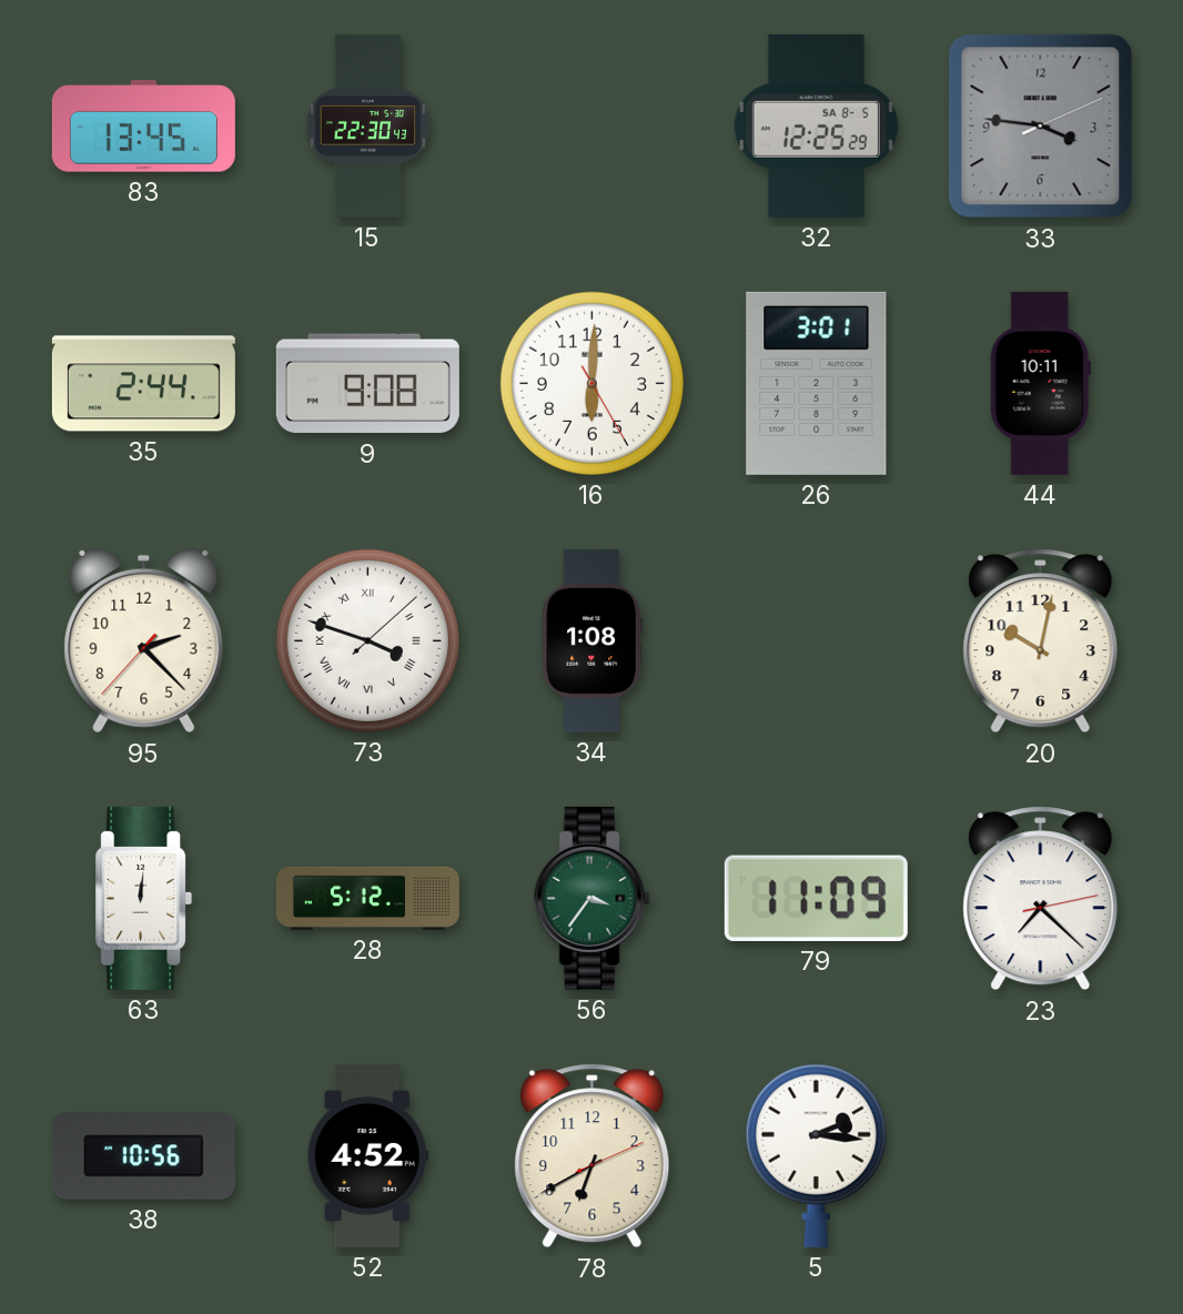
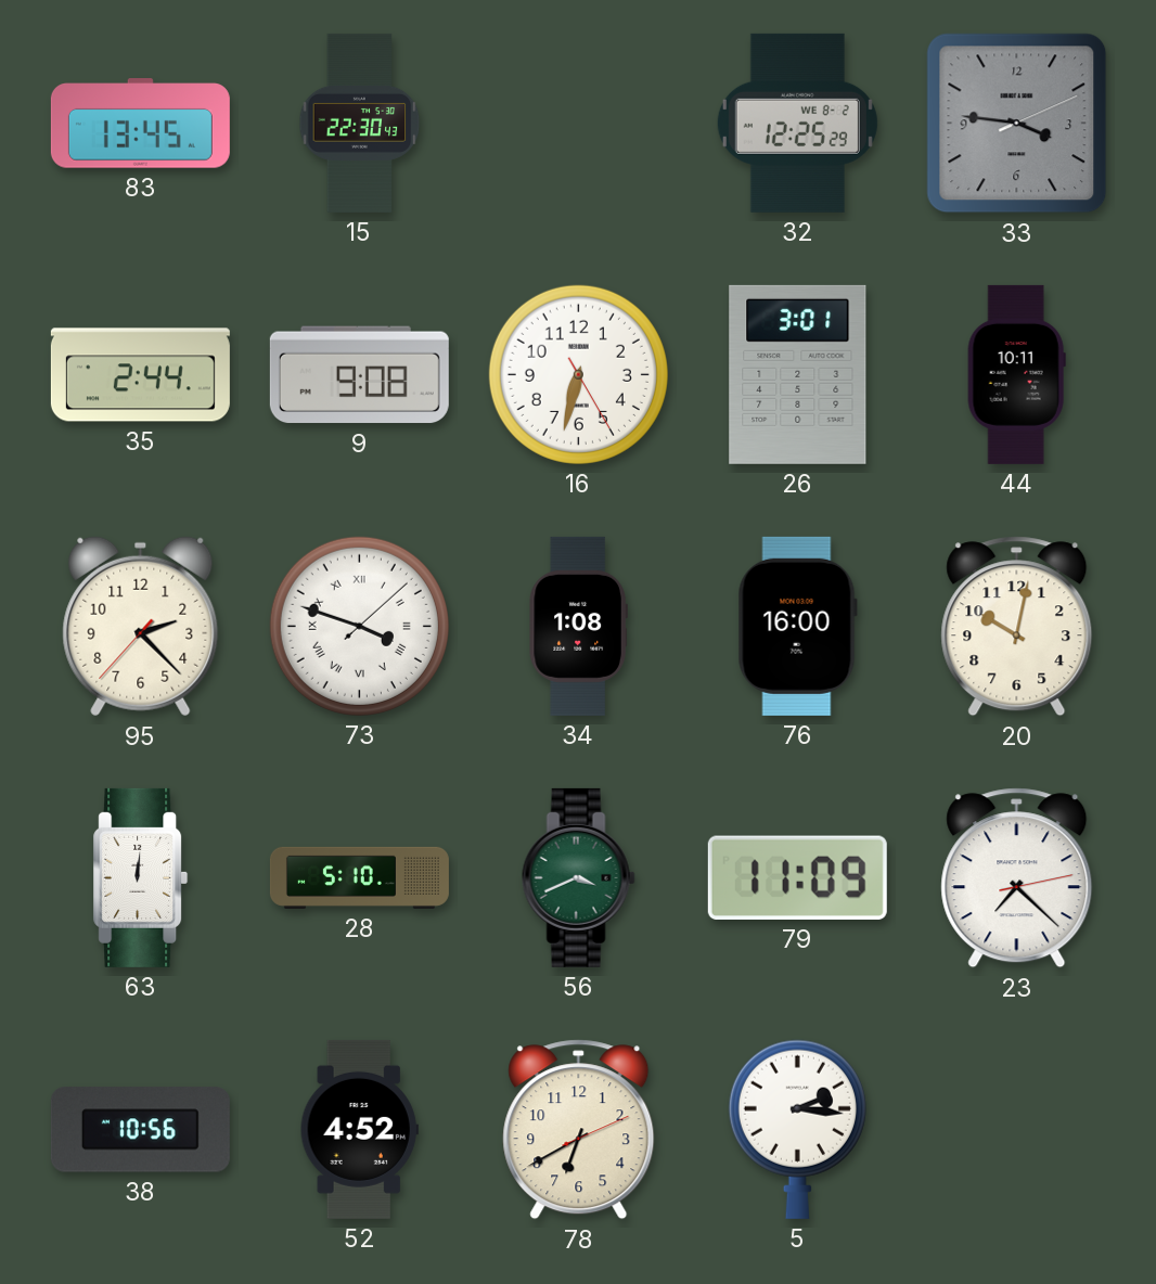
32 date: SA 8-5 -> WE 8-2
16: 6:00 -> 6:32
76: none -> 16:00
28: 5:12 -> 5:10
56: 3:36 -> 3:41
